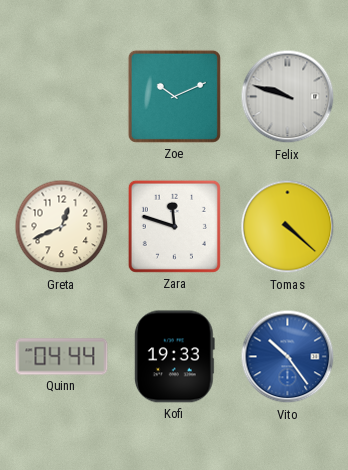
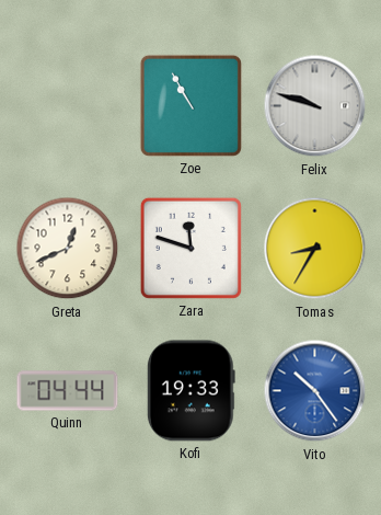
Zoe: 10:11 -> 10:55
Tomas: 4:22 -> 8:35
